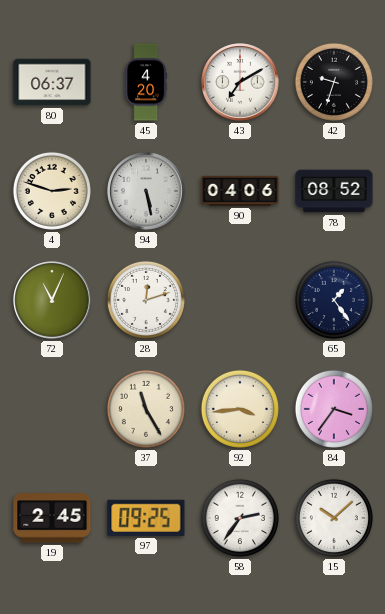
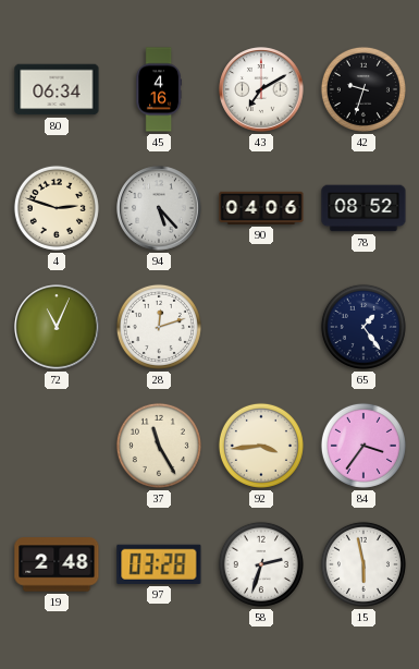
80: 06:37 -> 06:34
45: 4:20 -> 4:16
94: 5:28 -> 5:23
19: 2:45 -> 2:48
97: 09:25 -> 03:28
58: 2:36 -> 2:33
15: 10:08 -> 5:58
